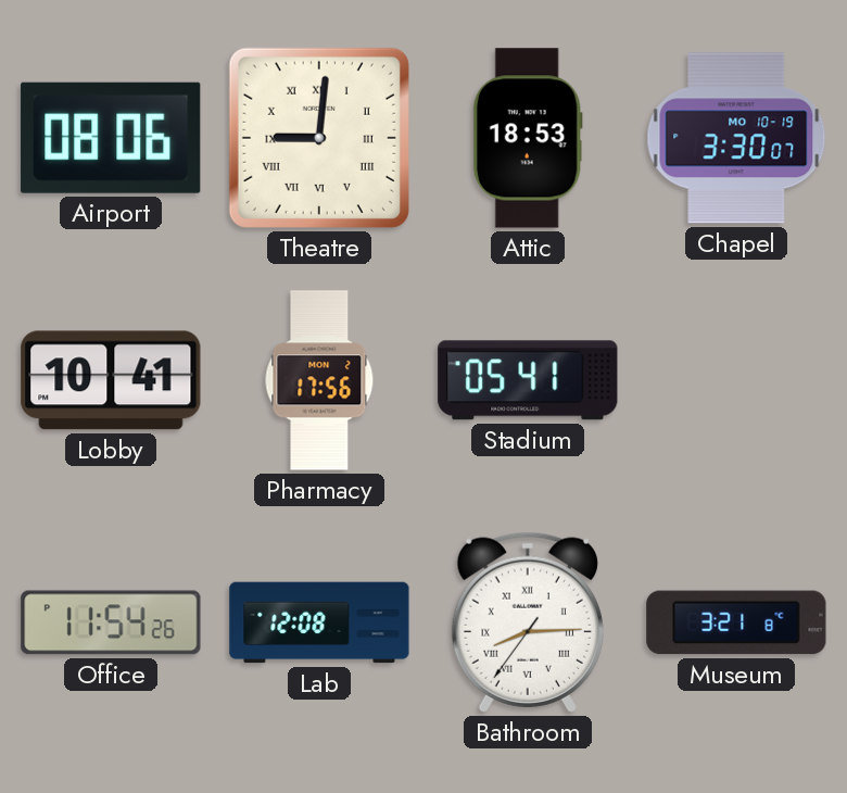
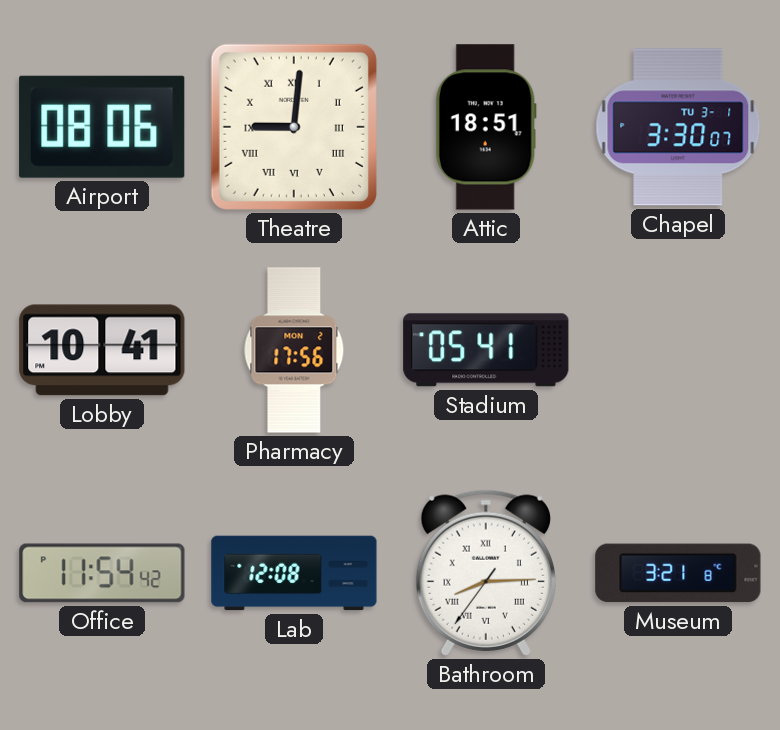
Attic: 18:53 -> 18:51
Chapel date: MO 10-19 -> TU 3-1
Office: 11:54:26 PM -> 11:54:42 PM
